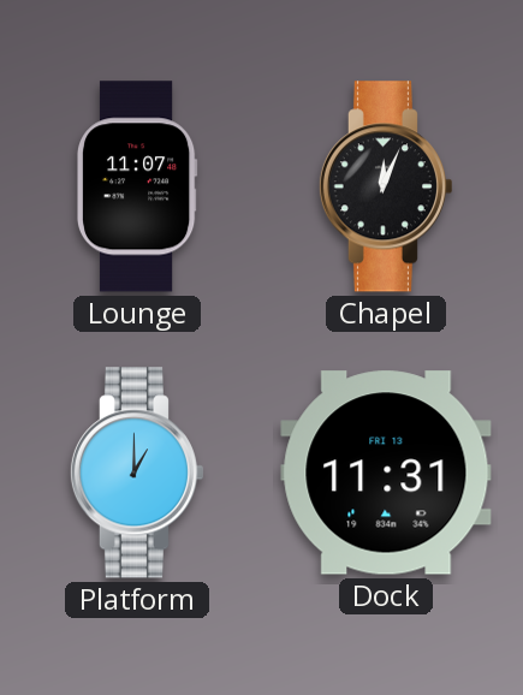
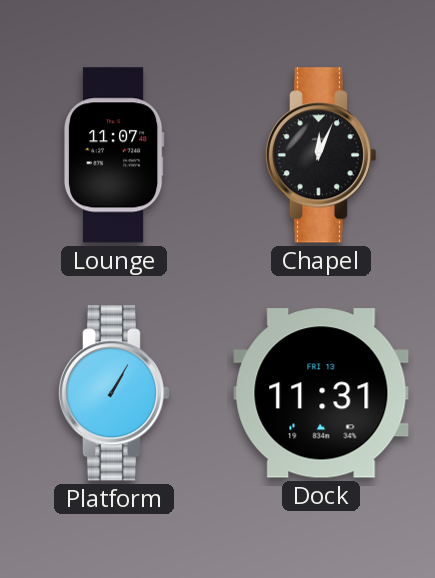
Platform: 1:00 -> 1:05
